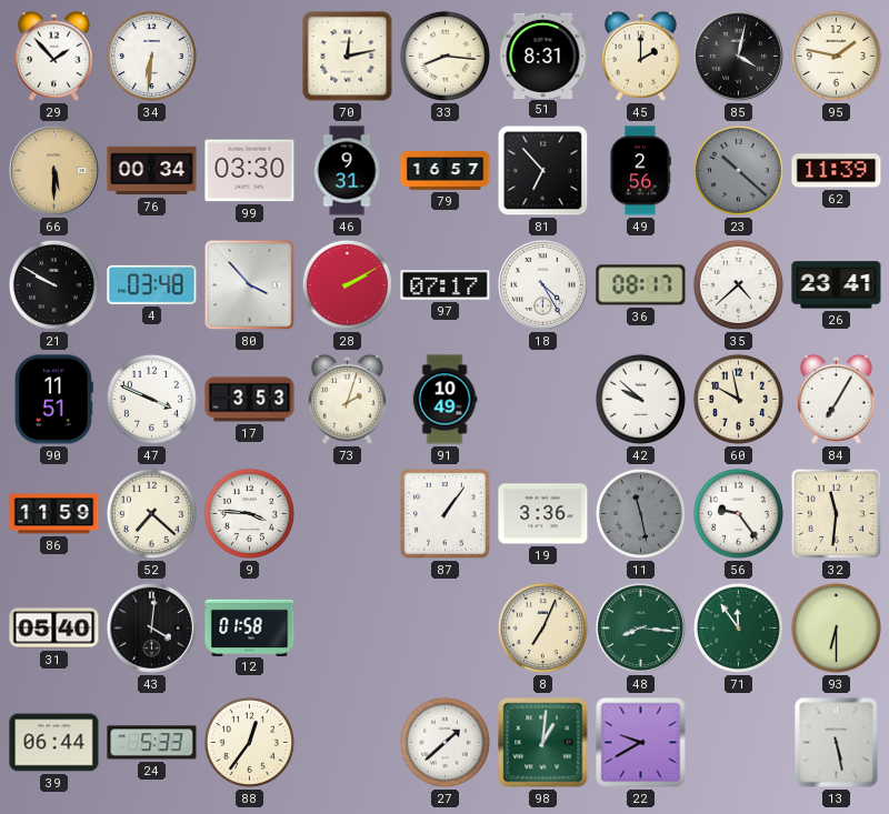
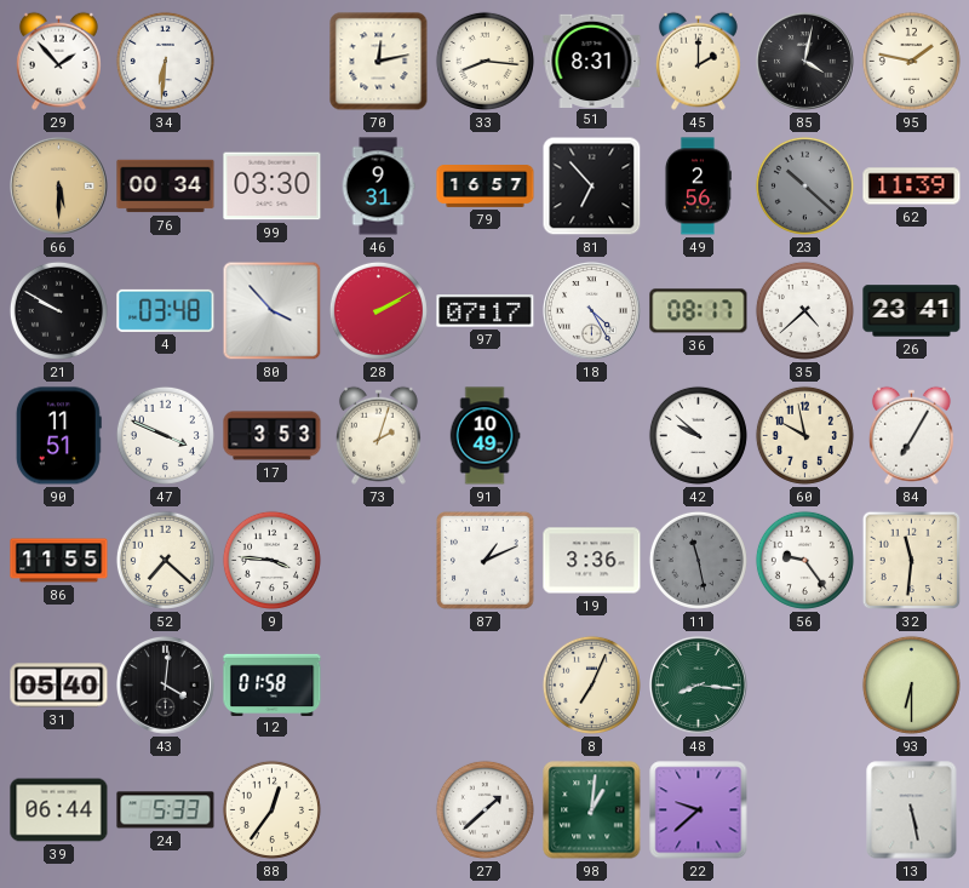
86: 11:59 -> 11:55
87: 1:06 -> 1:11
71: 11:54 -> none
22: 9:40 -> 9:38
